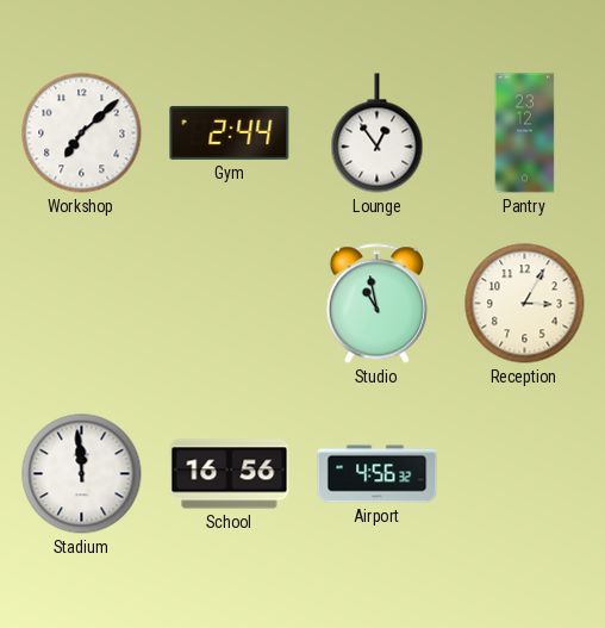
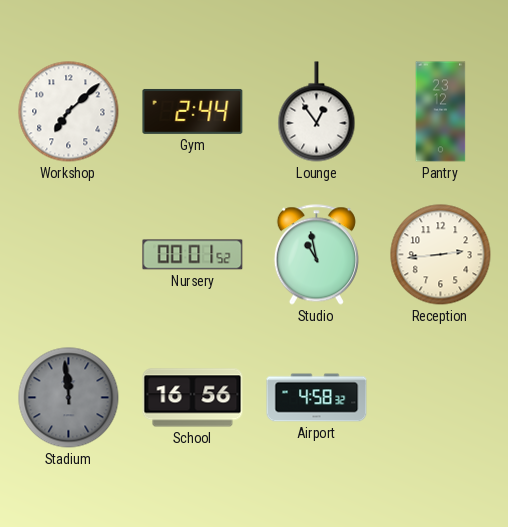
Nursery: none -> 00:01
Reception: 3:05 -> 2:44
Stadium dial: white -> grey
Airport: 4:56 -> 4:58
